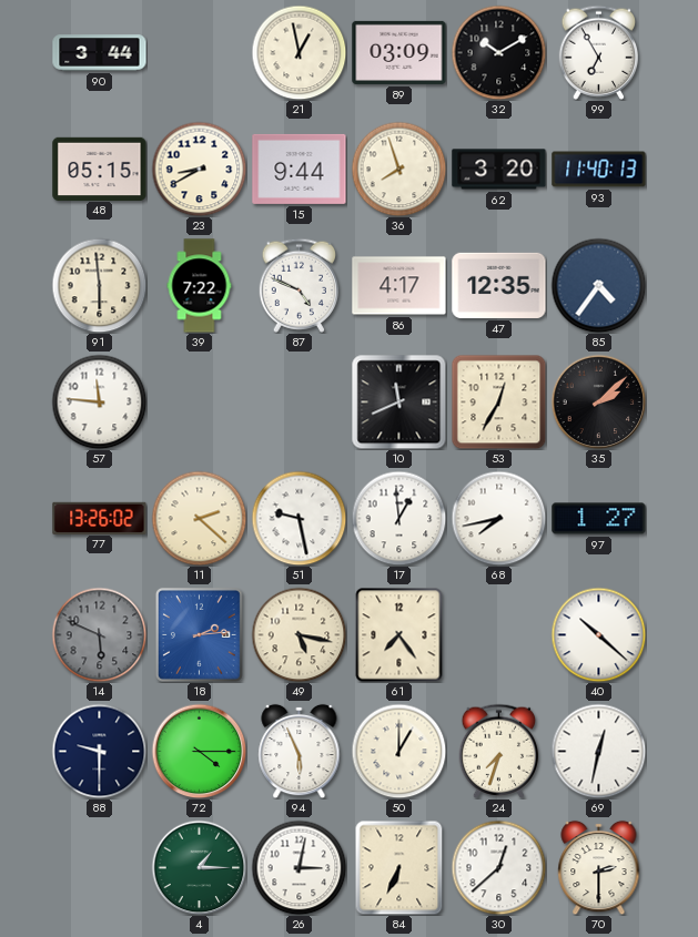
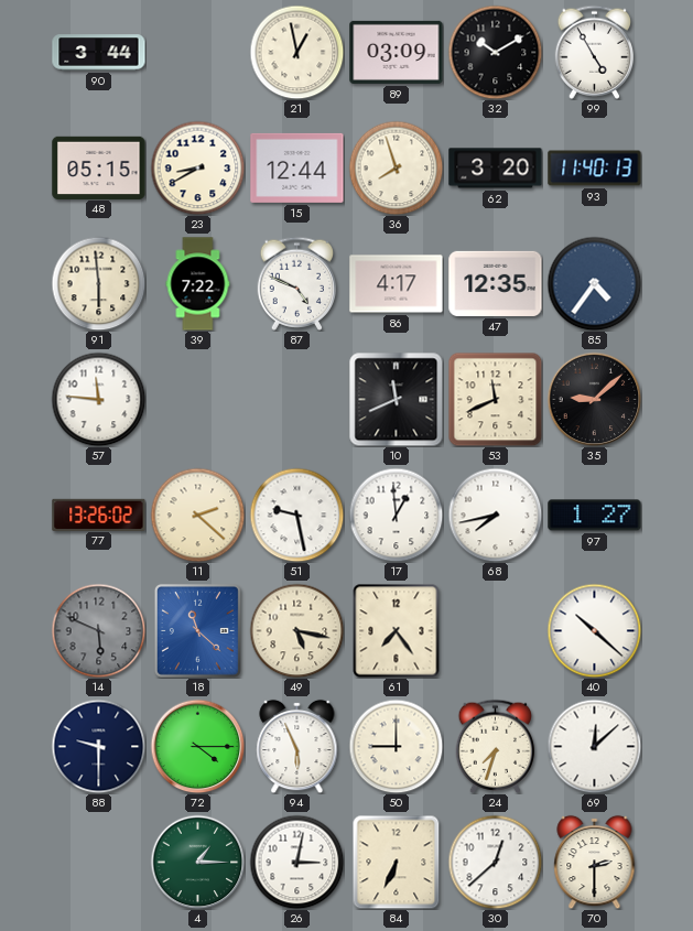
99: 6:55 -> 4:55
15: 9:44 -> 12:44
53: 12:35 -> 11:41
35: 2:08 -> 9:08
18: 2:14 -> 11:22
50: 1:00 -> 9:00
69: 12:32 -> 12:08
